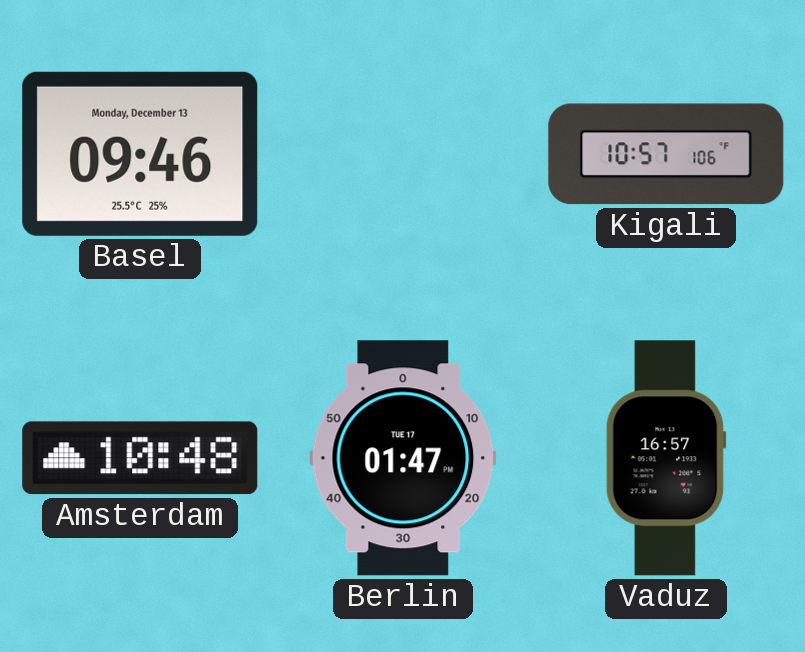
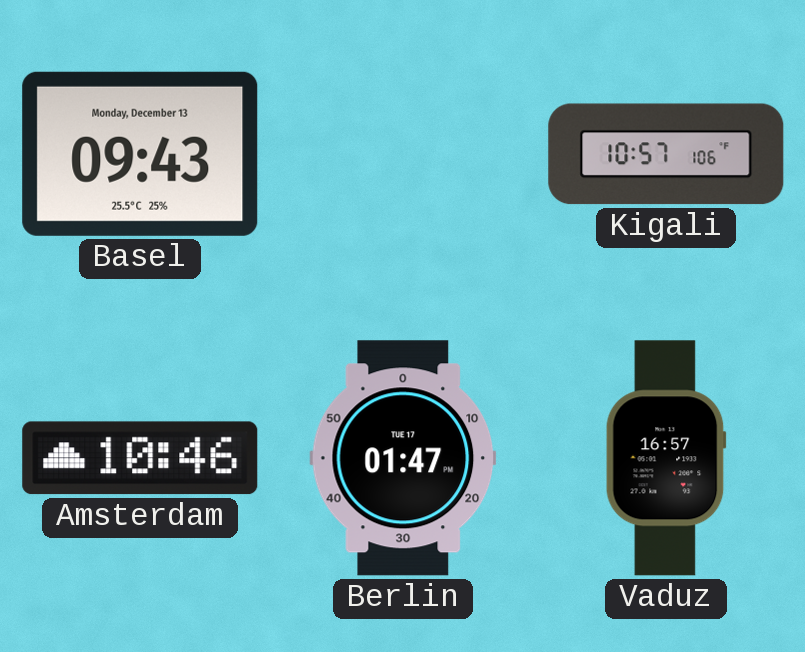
Basel: 09:46 -> 09:43
Amsterdam: 10:48 -> 10:46
